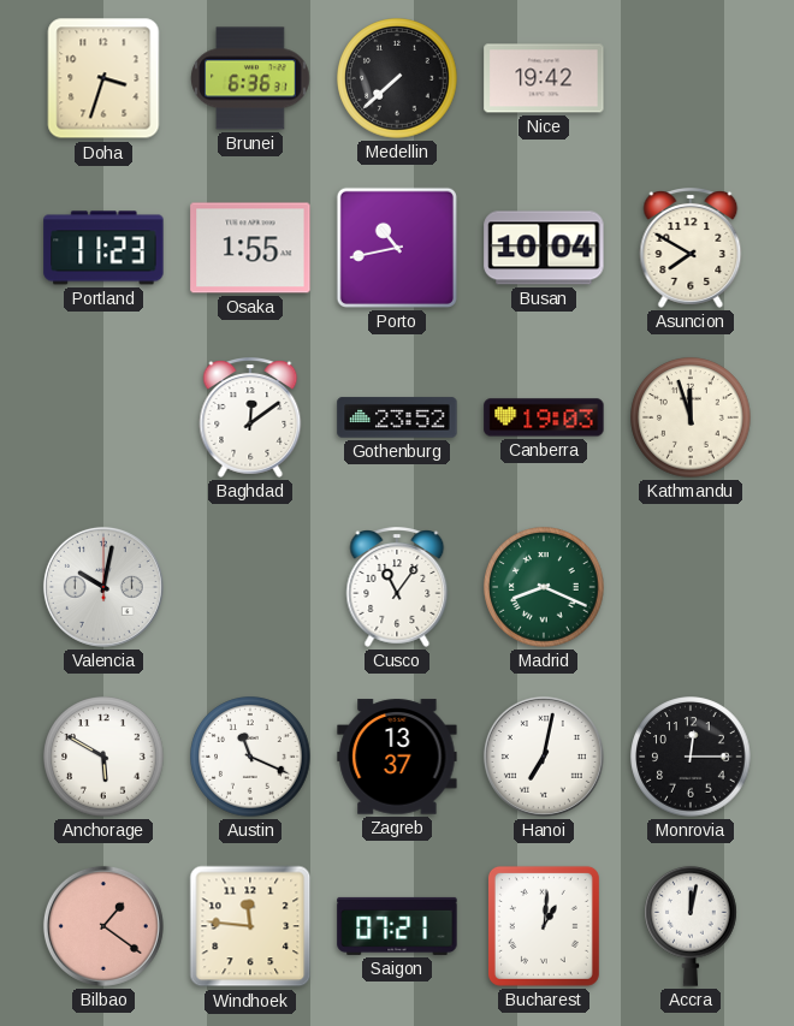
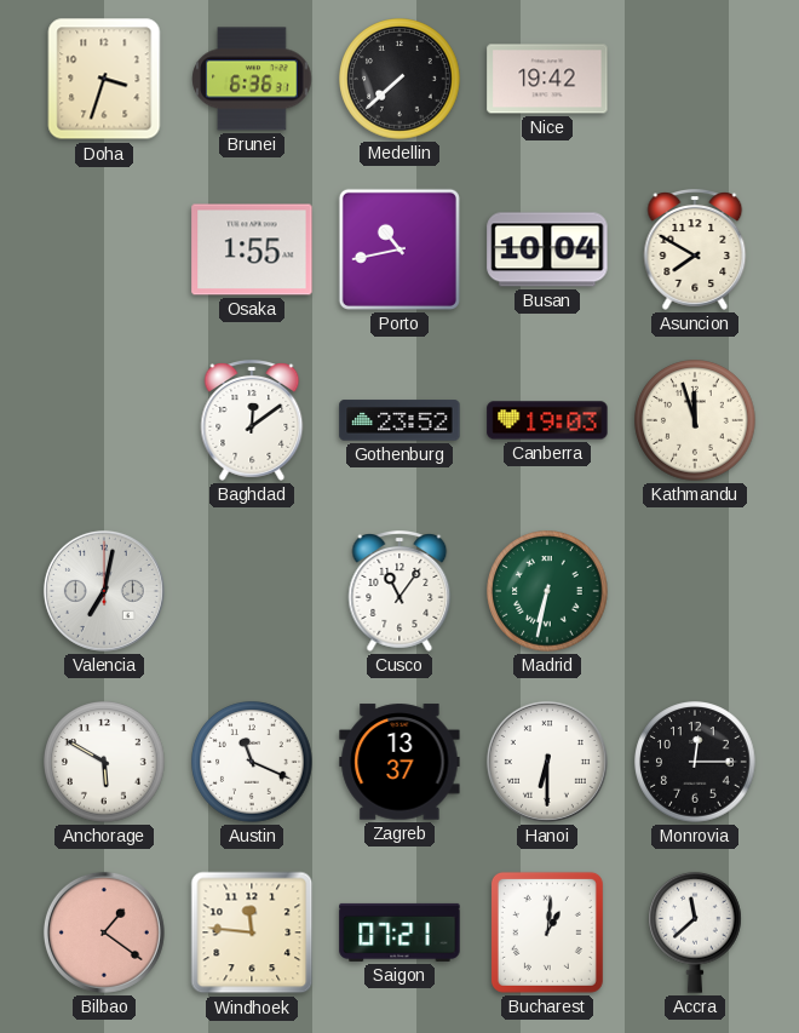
Portland: 11:23 -> none
Valencia: 10:02 -> 7:02
Madrid: 8:19 -> 6:32
Hanoi: 7:02 -> 6:30
Accra: 12:02 -> 11:38
